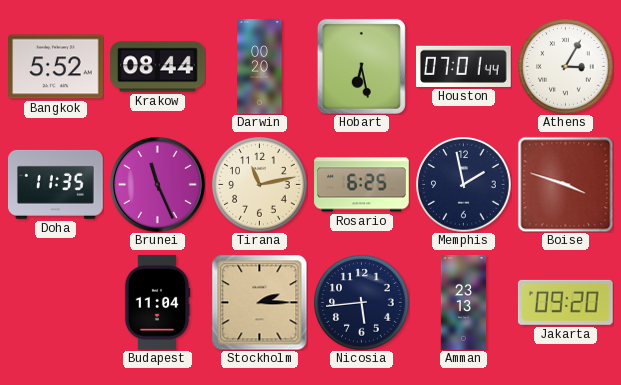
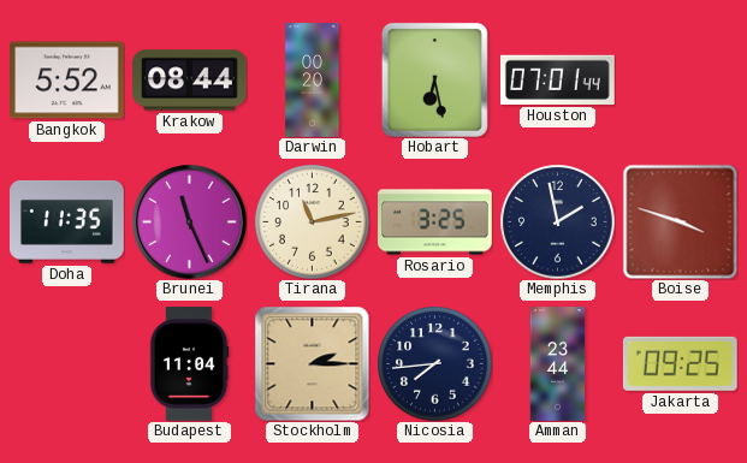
Athens: 3:05 -> none
Rosario: 6:25 -> 3:25
Nicosia: 5:44 -> 7:44
Amman: 23:13 -> 23:44
Jakarta: 09:20 -> 09:25
